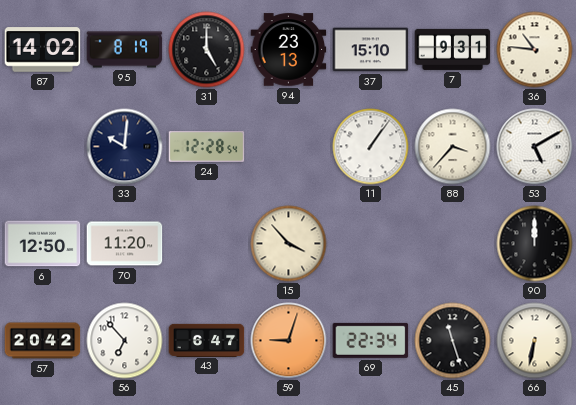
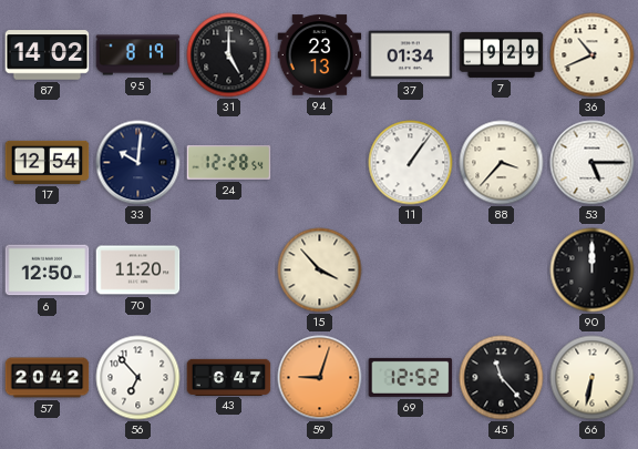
37: 15:10 -> 01:34
7: 9:31 -> 9:29
36: 10:46 -> 10:41
17: none -> 12:54
53: 5:10 -> 5:15
69: 22:34 -> 12:52
45: 11:27 -> 11:23
